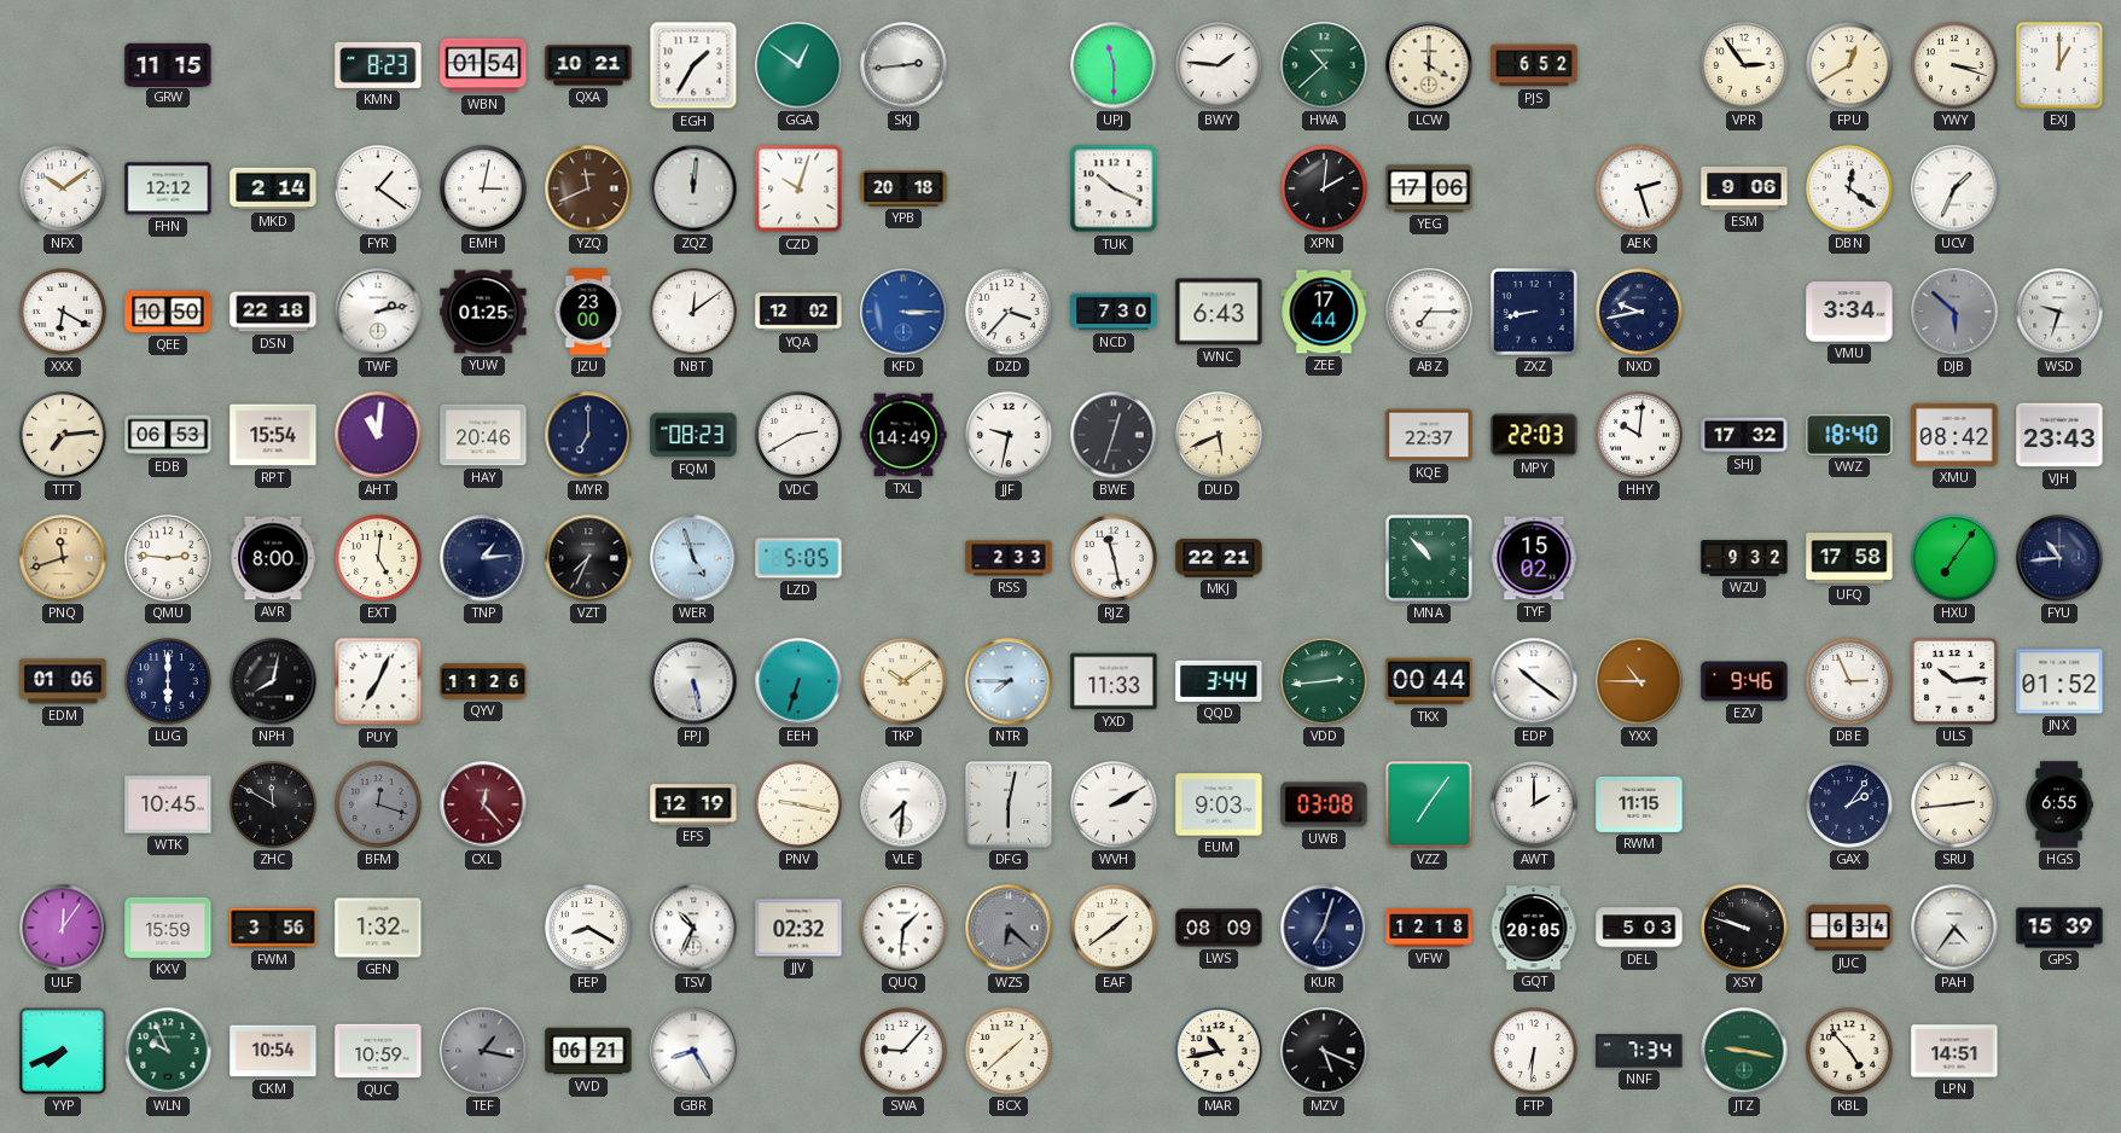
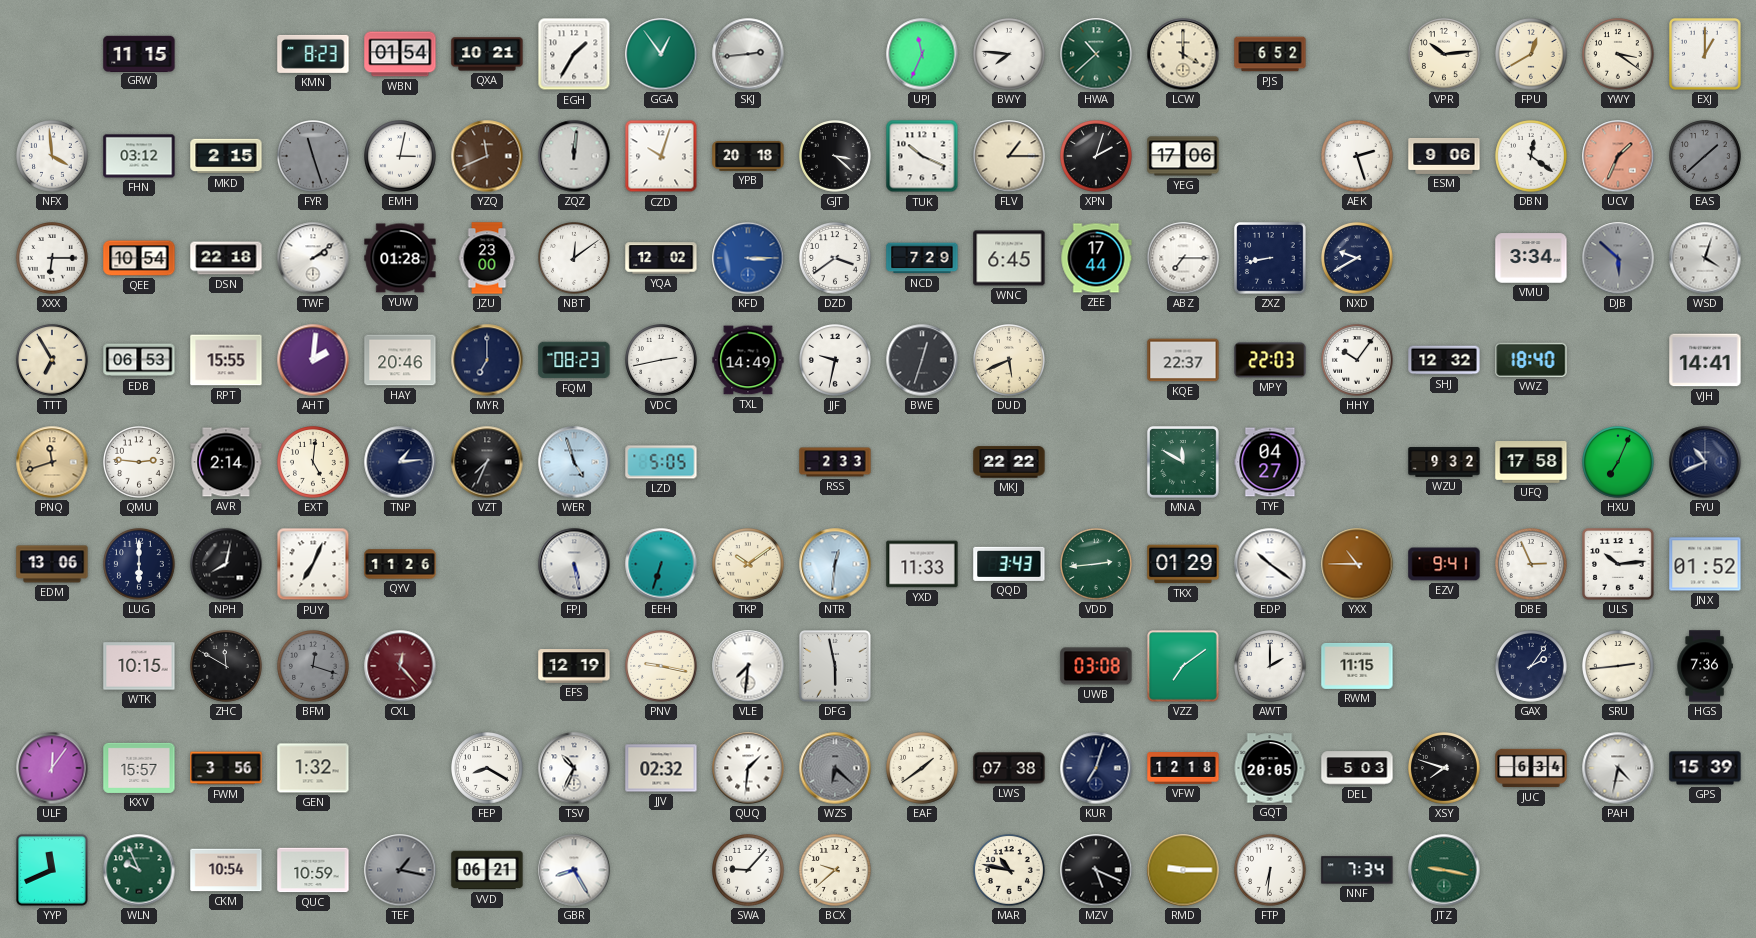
GGA: 12:51 -> 12:54
UPJ: 11:30 -> 11:34
BWY: 1:46 -> 7:46
VPR: 2:54 -> 10:14
YWY: 3:18 -> 3:21
NFX: 10:09 -> 3:59
FHN: 12:12 -> 03:12
MKD: 2:14 -> 2:15
FYR: 1:21 -> 11:27
FYR dial: white -> grey
GJT: none -> 3:22
FLV: none -> 1:15
XPN: 2:01 -> 2:03
UCV dial: white -> salmon
EAS: none -> 1:38
XXX: 6:20 -> 6:15
QEE: 10:50 -> 10:54
TWF: 2:13 -> 2:09
YUW: 01:25 -> 01:28
DZD: 3:37 -> 3:39
NCD: 7:30 -> 7:29
WNC: 6:43 -> 6:45
NXD: 9:43 -> 9:40
WSD: 9:33 -> 4:03
TTT: 7:14 -> 6:55
RPT: 15:54 -> 15:55
AHT: 11:01 -> 2:01
VDC: 2:40 -> 2:43
HHY: 10:01 -> 10:06
SHJ: 17:32 -> 12:32
XMU: 08:42 -> none
VJH: 23:43 -> 14:41
AVR: 8:00 -> 2:14
RJZ: 11:28 -> none
MKJ: 22:21 -> 22:22
MNA: 10:53 -> 11:50
TYF: 15:02 -> 04:27
HXU: 7:06 -> 7:04
FYU: 10:44 -> 10:41
EDM: 01:06 -> 13:06
NTR: 7:45 -> 12:31
QQD: 3:44 -> 3:43
TKX: 00:44 -> 01:29
EZV: 9:46 -> 9:41
WTK: 10:45 -> 10:15
DFG: 6:02 -> 5:58
WVH: 2:10 -> none
EUM: 9:03 -> none
VZZ: 7:06 -> 7:09
HGS: 6:55 -> 7:36
KXV: 15:59 -> 15:57
LWS: 08:09 -> 07:38
XSY: 9:48 -> 7:48
PAH: 4:36 -> 4:32
YYP: 7:41 -> 11:41
BCX: 1:38 -> 9:38
MAR: 10:43 -> 10:47
RMD: none -> 9:15
KBL: 4:53 -> none
LPN: 14:51 -> none
